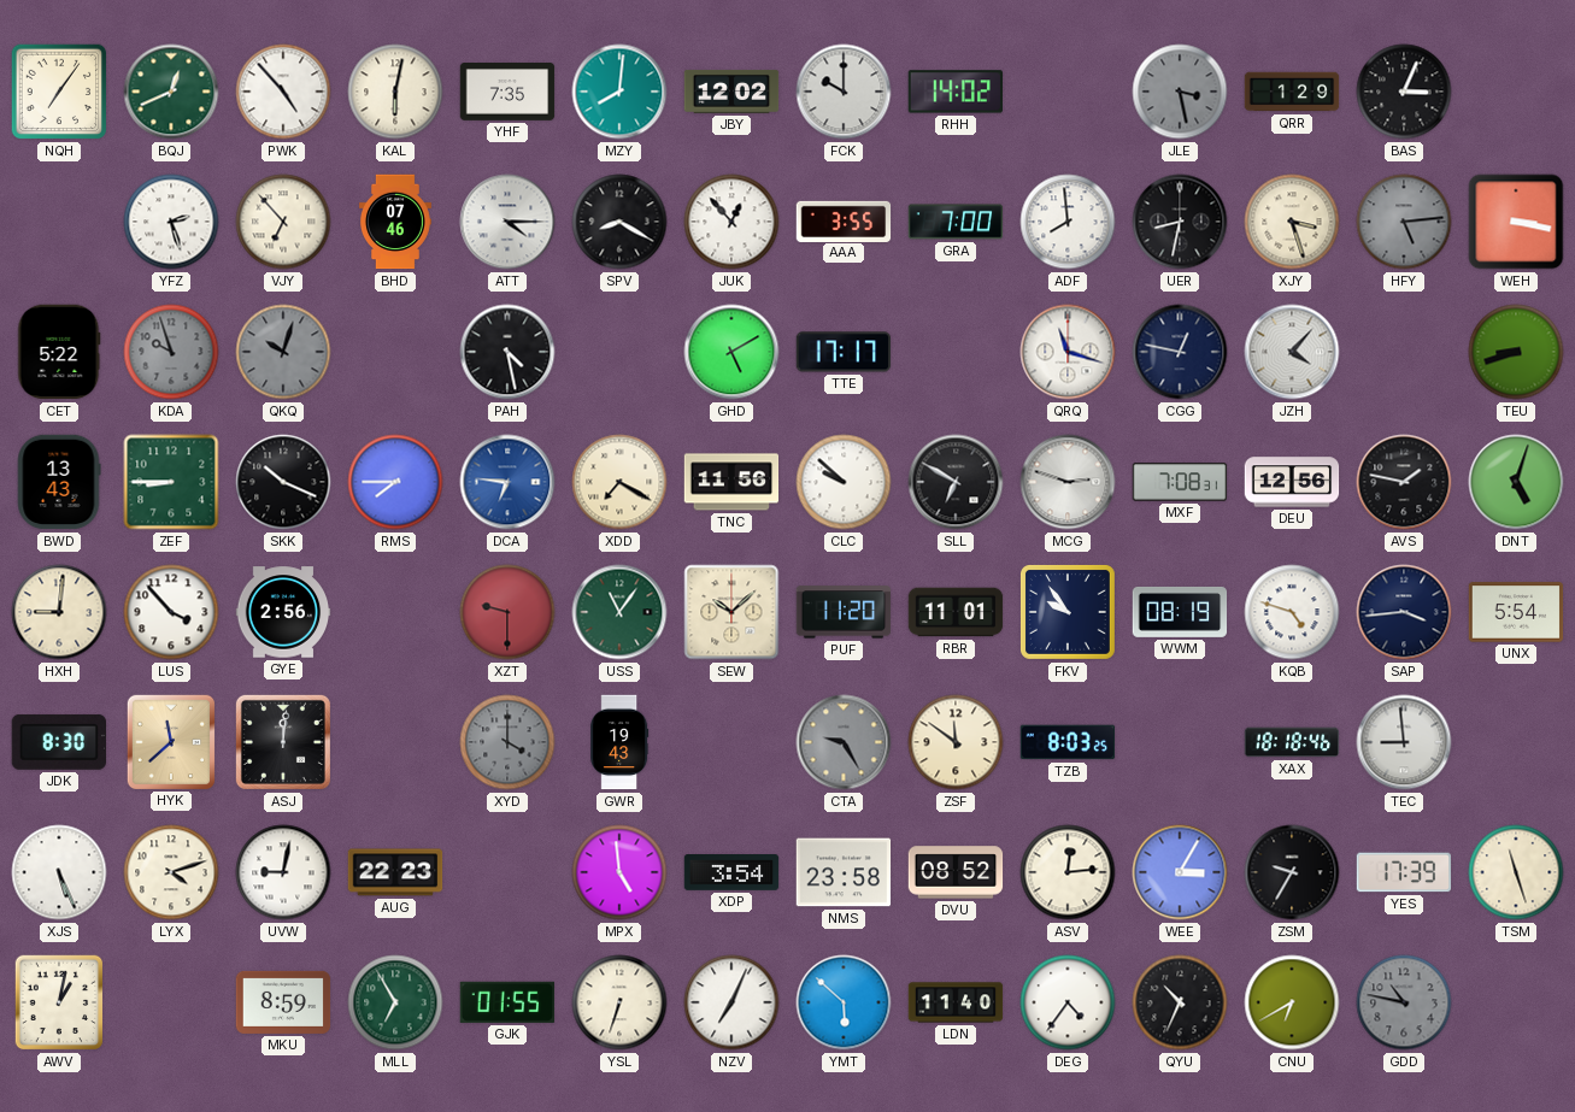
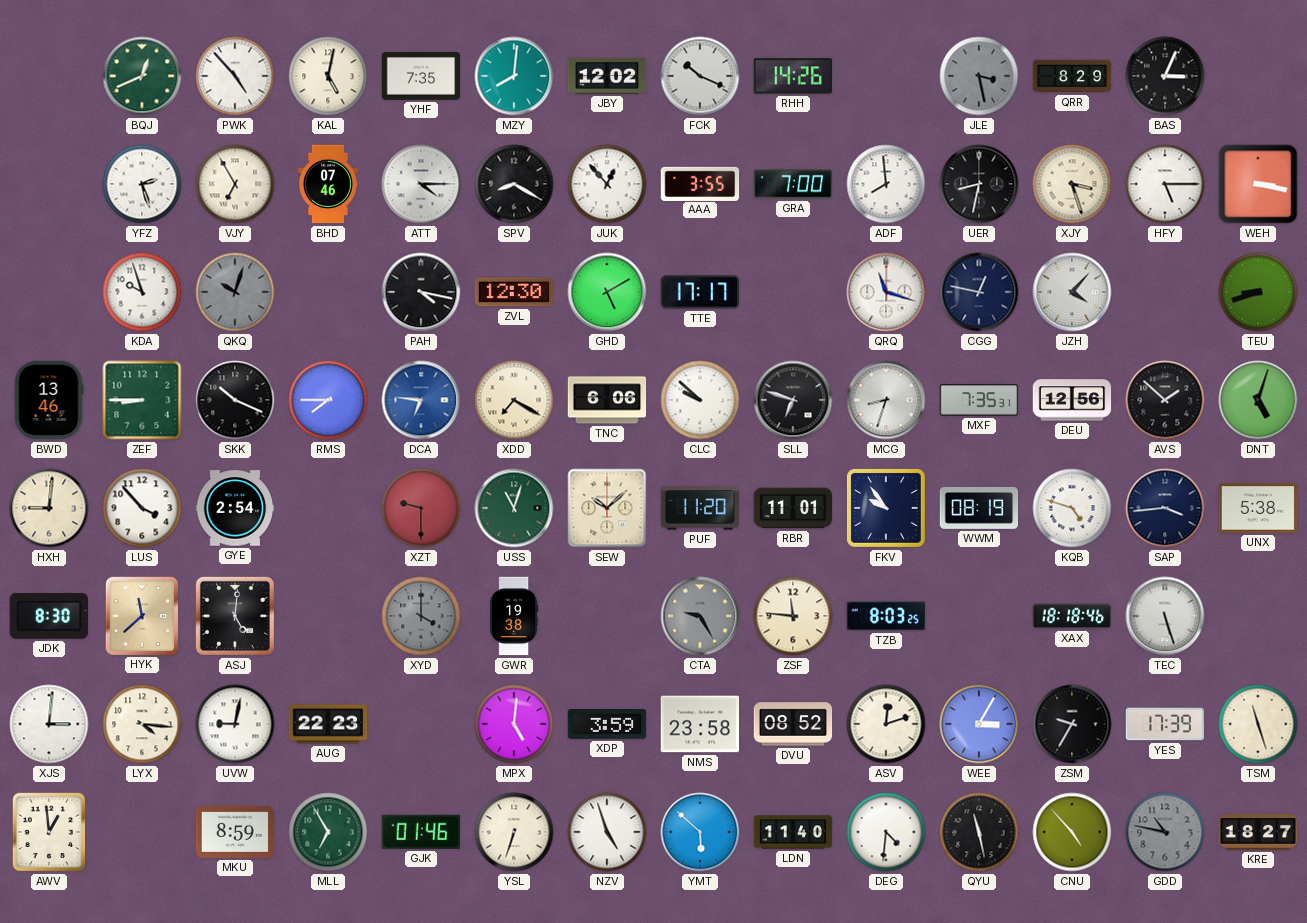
NQH: 7:06 -> none
KAL: 6:02 -> 5:02
FCK: 10:00 -> 10:19
RHH: 14:02 -> 14:26
QRR: 1:29 -> 8:29
VJY: 6:53 -> 6:55
HFY: 5:14 -> 5:15
HFY dial: grey -> white
CET: 5:22 -> none
KDA dial: grey -> white
PAH: 4:28 -> 4:17
ZVL: none -> 12:30
BWD: 13:43 -> 13:46
TNC: 11:56 -> 6:06
SLL: 6:50 -> 6:48
MCG: 2:48 -> 8:33
MXF: 7:08 -> 7:35
AVS: 1:47 -> 1:52
GYE: 2:56 -> 2:54
USS: 11:06 -> 11:03
UNX: 5:54 -> 5:38
ASJ: 12:01 -> 5:01
GWR: 19:43 -> 19:38
ZSF: 11:51 -> 11:46
TEC: 8:59 -> 5:27
XJS: 5:26 -> 3:01
LYX: 4:12 -> 4:16
MPX: 4:59 -> 5:01
XDP: 3:54 -> 3:59
ASV: 12:14 -> 12:12
AWV: 1:02 -> 12:59
GJK: 01:55 -> 01:46
NZV: 7:04 -> 4:57
DEG: 4:36 -> 4:31
QYU: 10:34 -> 11:28
CNU: 6:40 -> 4:53
KRE: none -> 18:27
